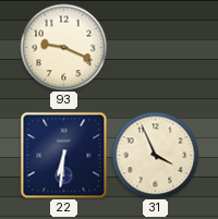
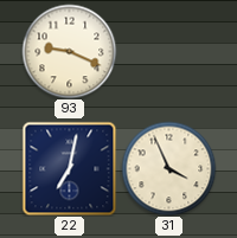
22: 6:31 -> 7:02
